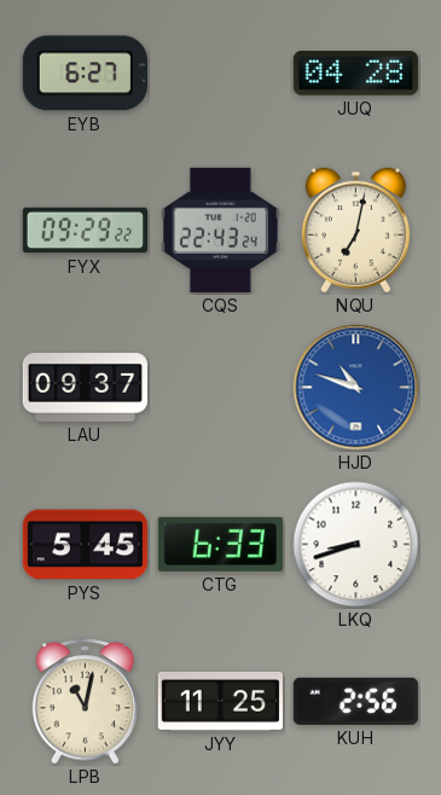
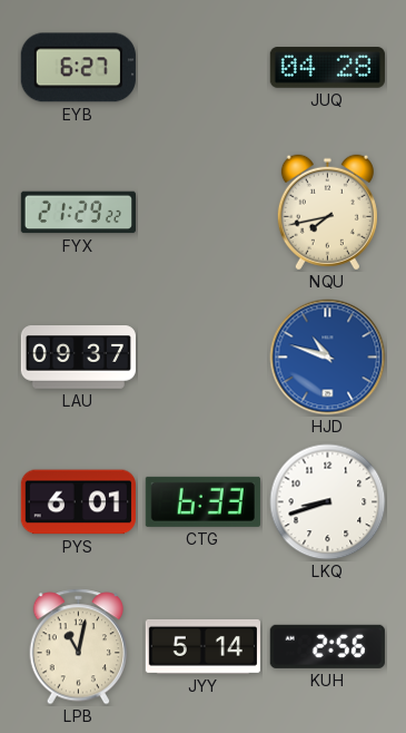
FYX: 09:29 -> 21:29
CQS: 22:43 -> none
NQU: 7:02 -> 7:43
PYS: 5:45 -> 6:01
JYY: 11:25 -> 5:14
